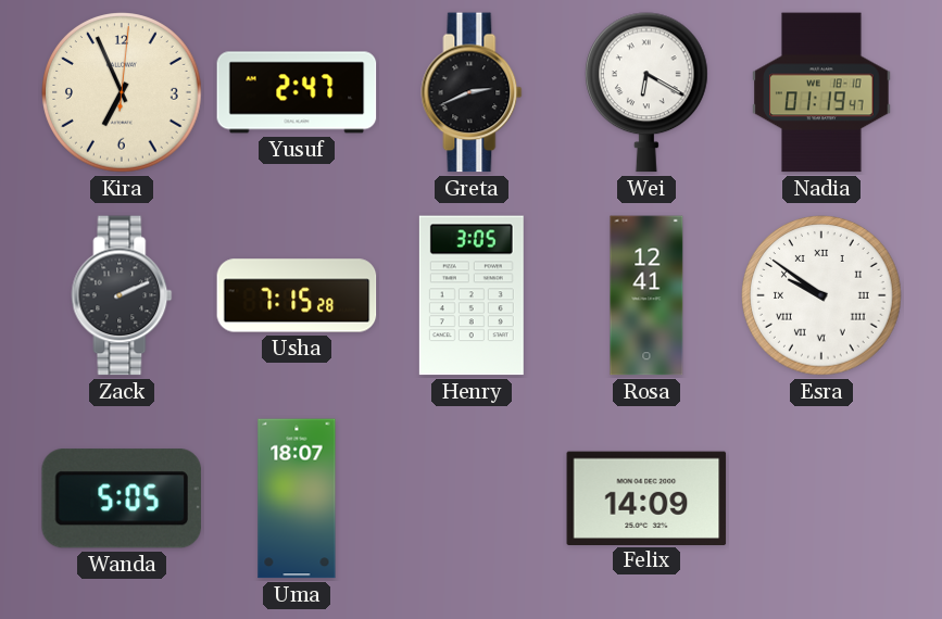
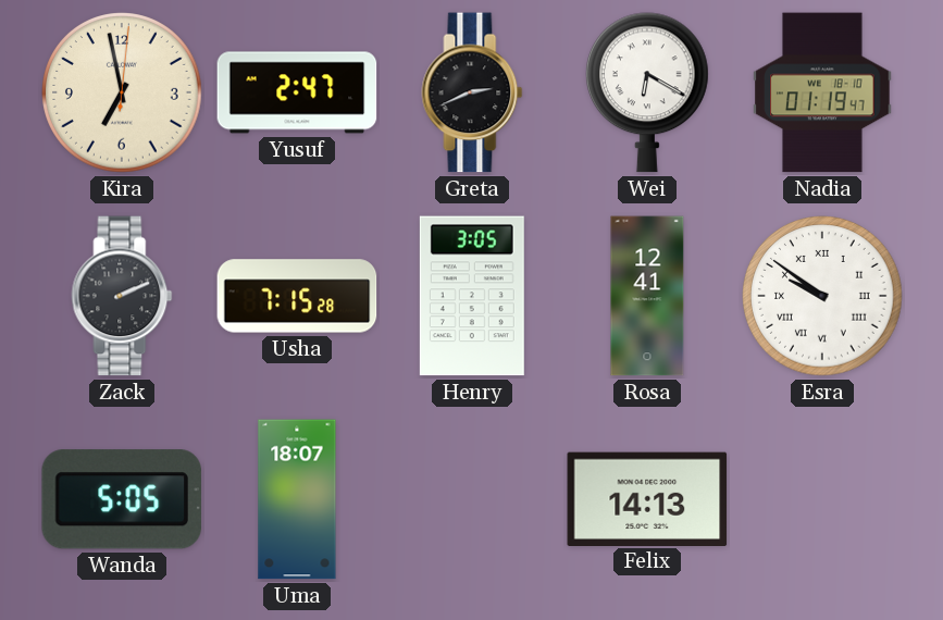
Kira: 6:56 -> 6:58
Felix: 14:09 -> 14:13
